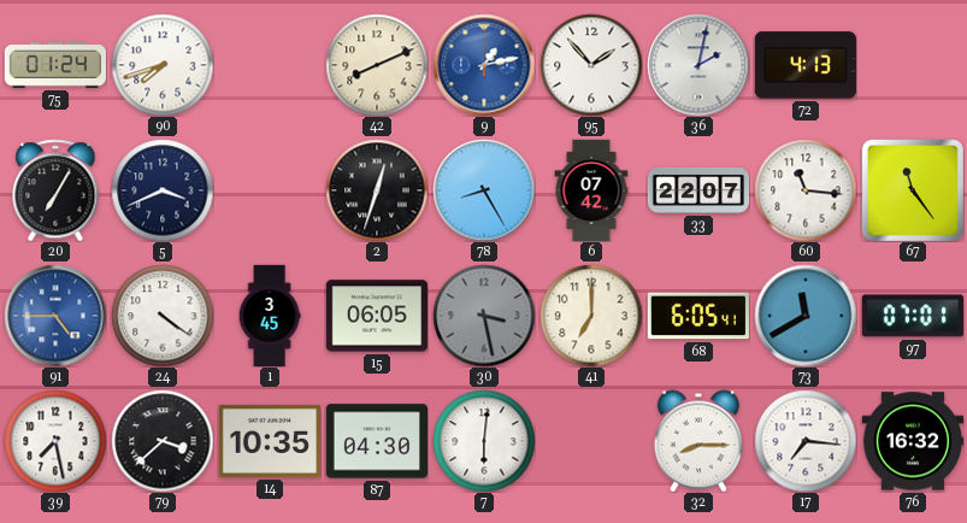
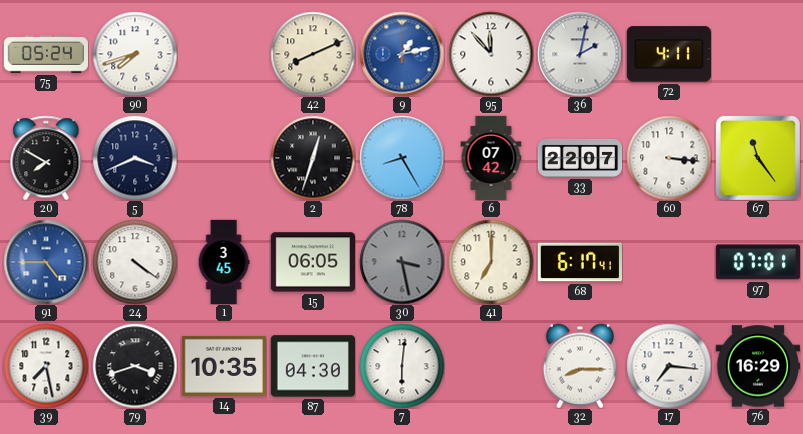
75: 01:24 -> 05:24
95: 1:53 -> 11:53
72: 4:13 -> 4:11
20: 7:05 -> 7:50
60: 11:16 -> 3:16
68: 6:05 -> 6:17
73: 11:40 -> none
79: 3:38 -> 3:42
76: 16:32 -> 16:29
